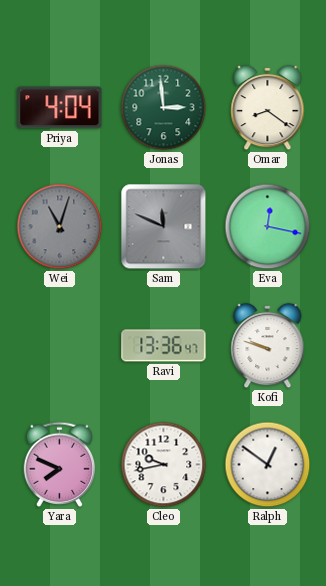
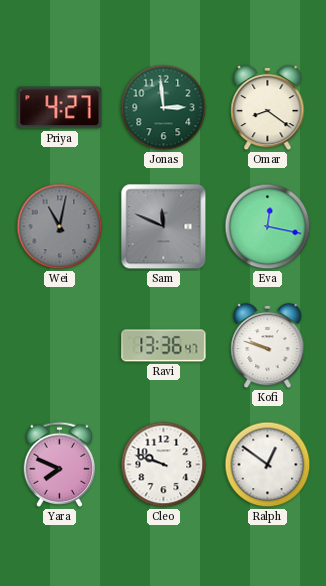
Priya: 4:04 -> 4:27
Wei: 11:03 -> 11:02
Cleo: 9:43 -> 9:48
